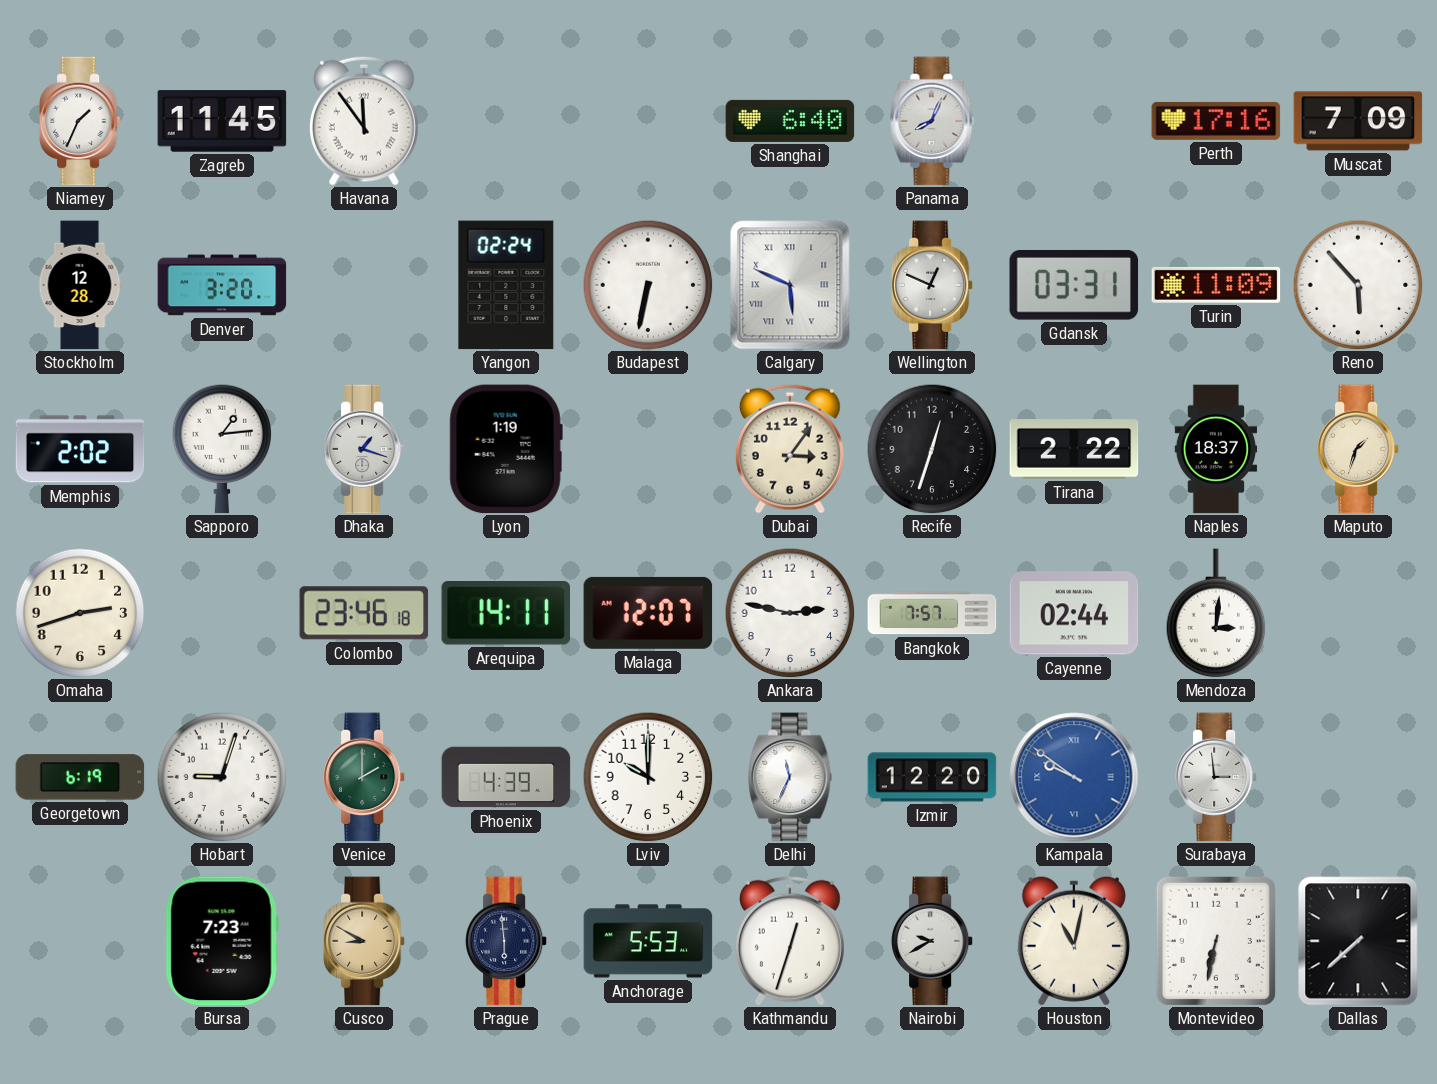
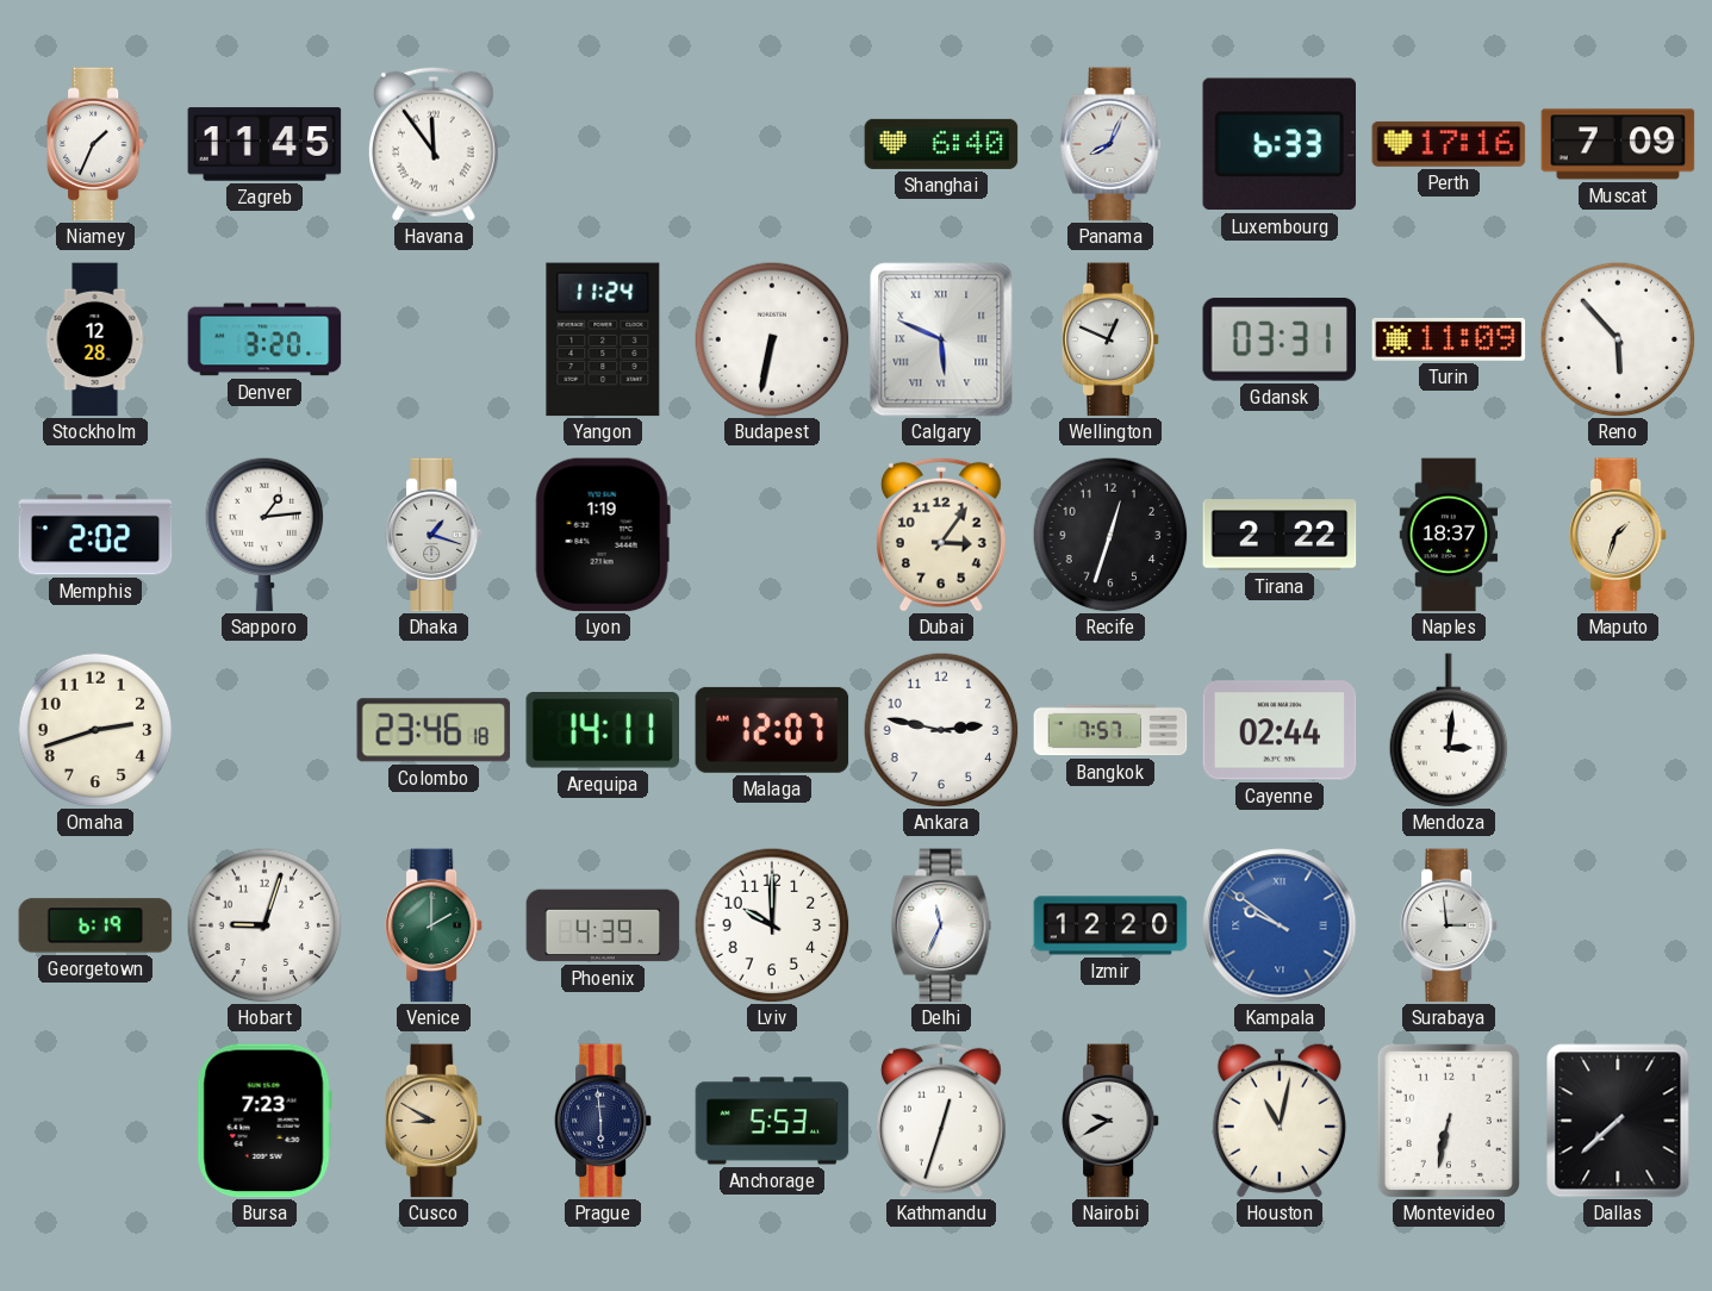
Luxembourg: none -> 6:33
Yangon: 02:24 -> 11:24
